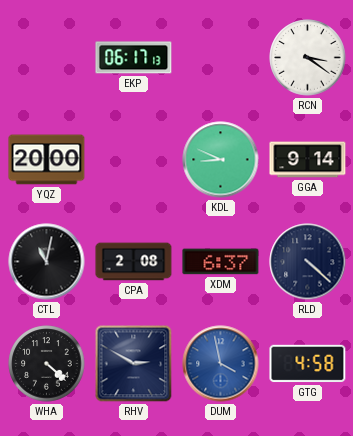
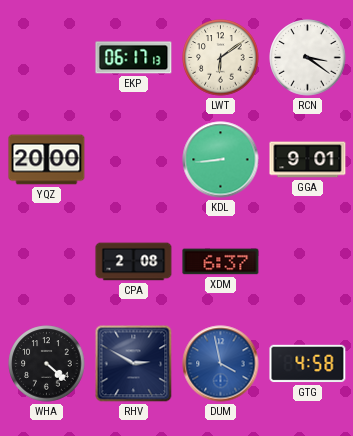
LWT: none -> 6:09
KDL: 8:49 -> 8:44
GGA: 9:14 -> 9:01
CTL: 11:02 -> none
RLD: 4:22 -> none
